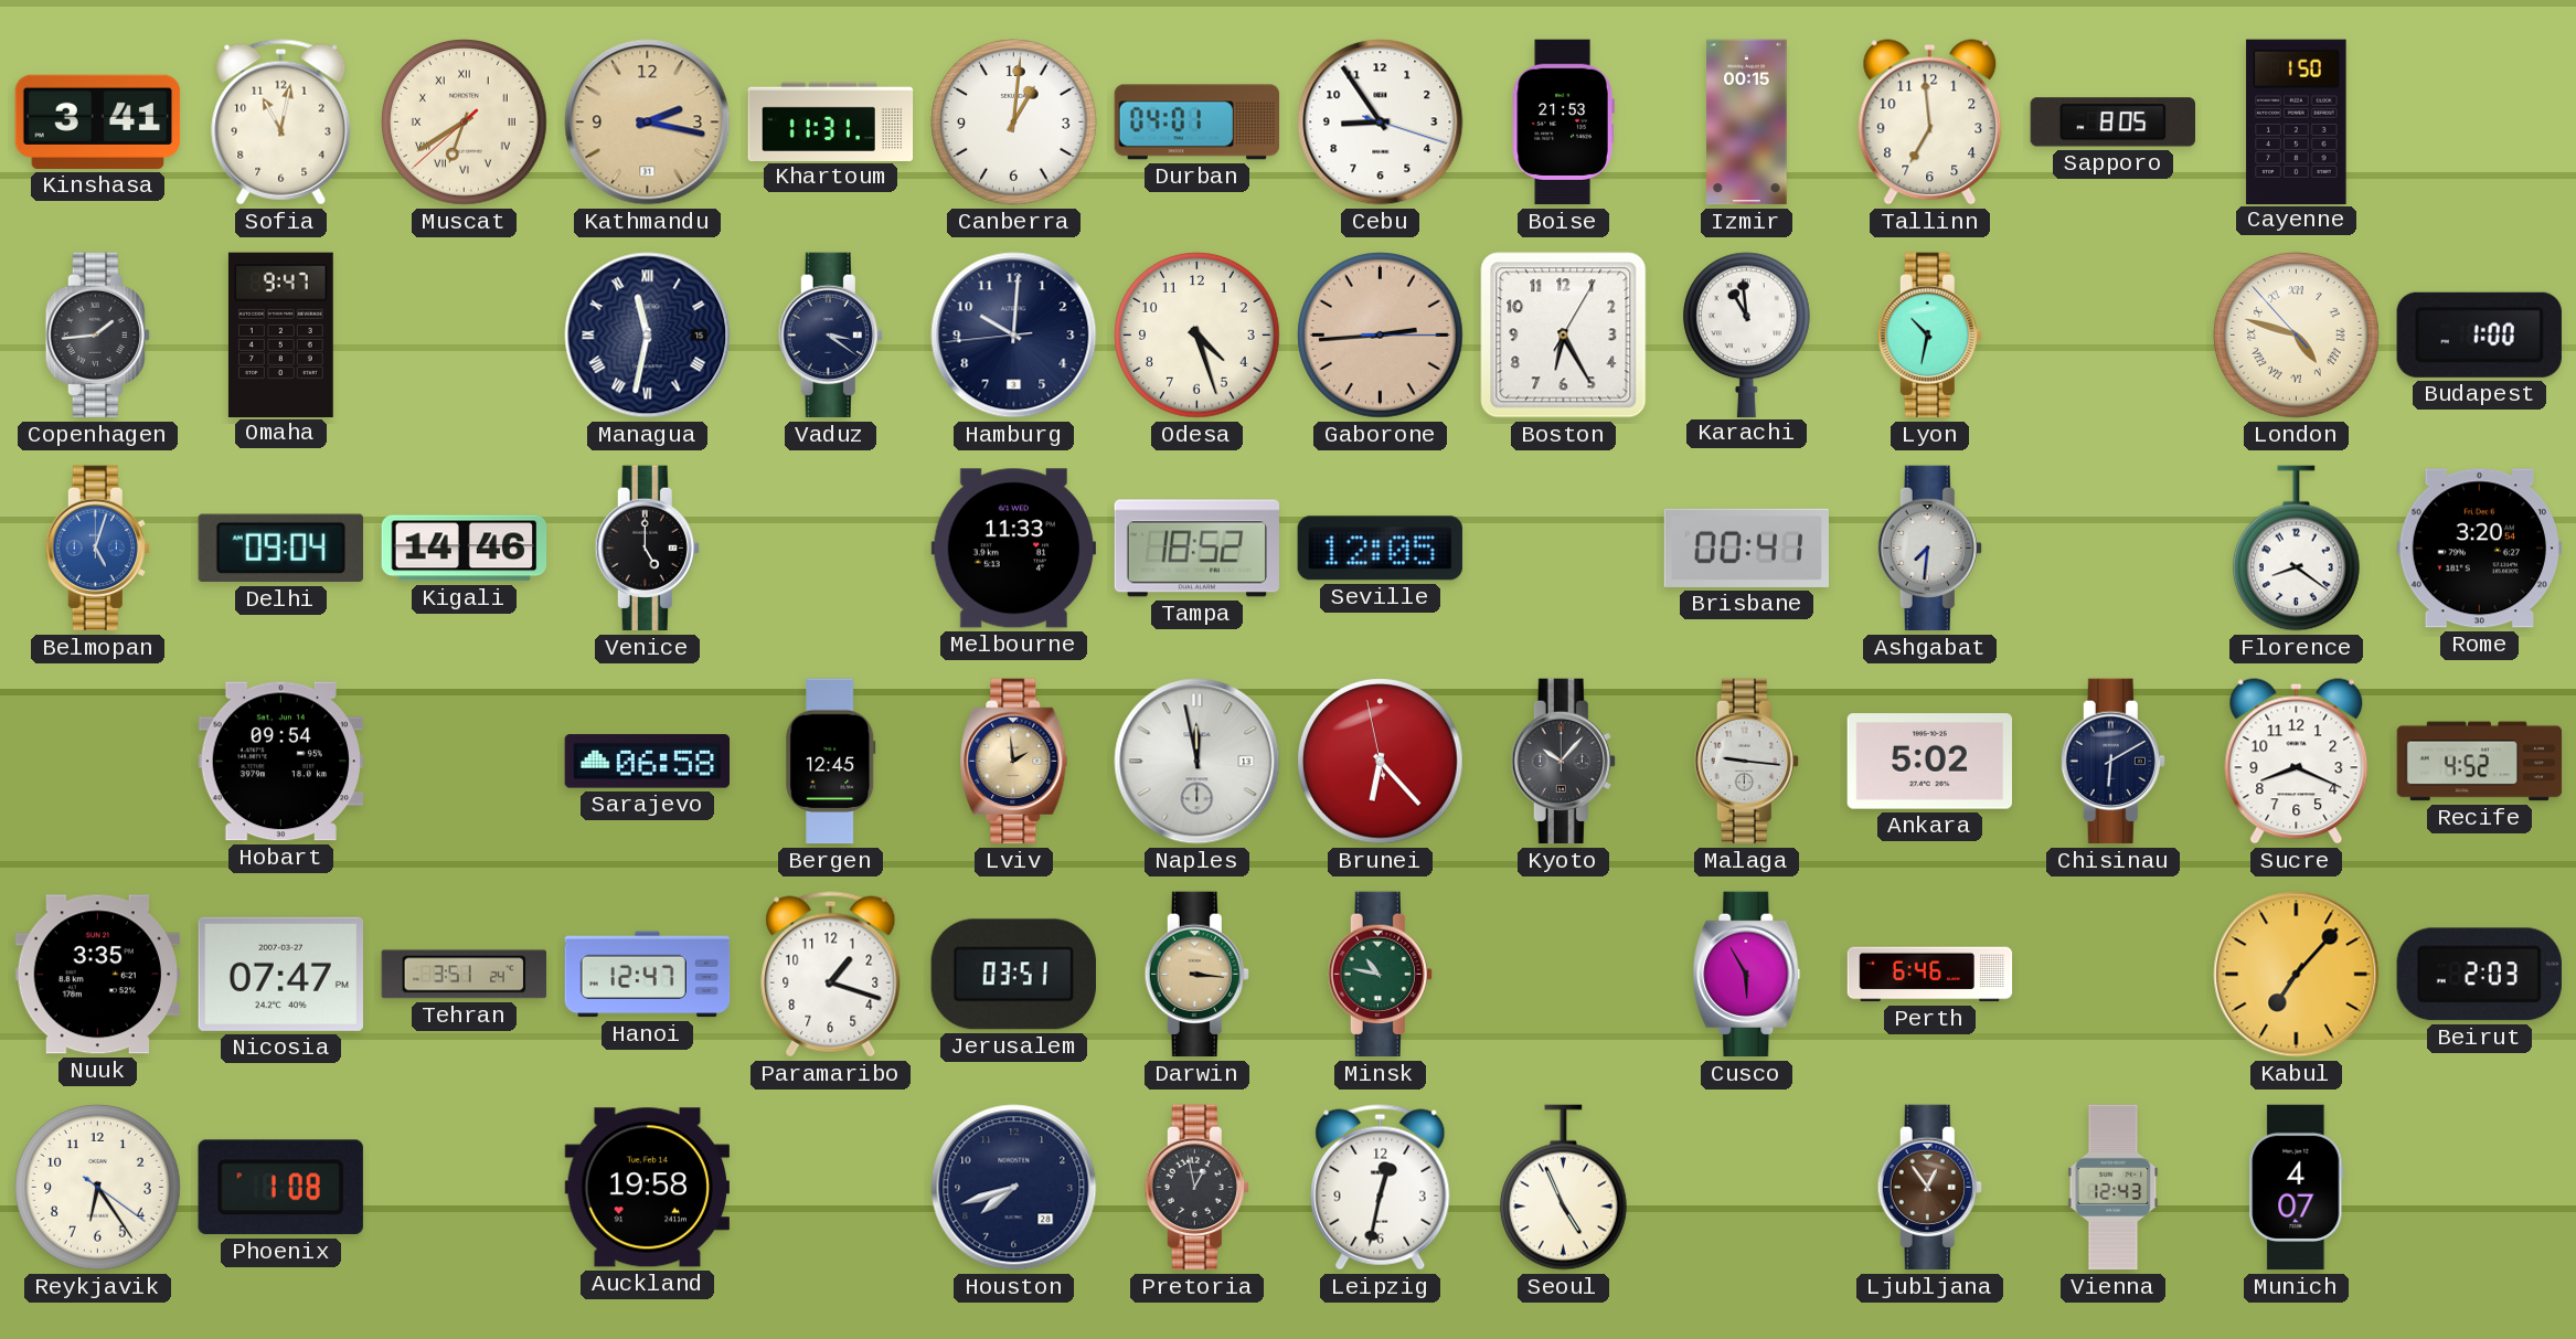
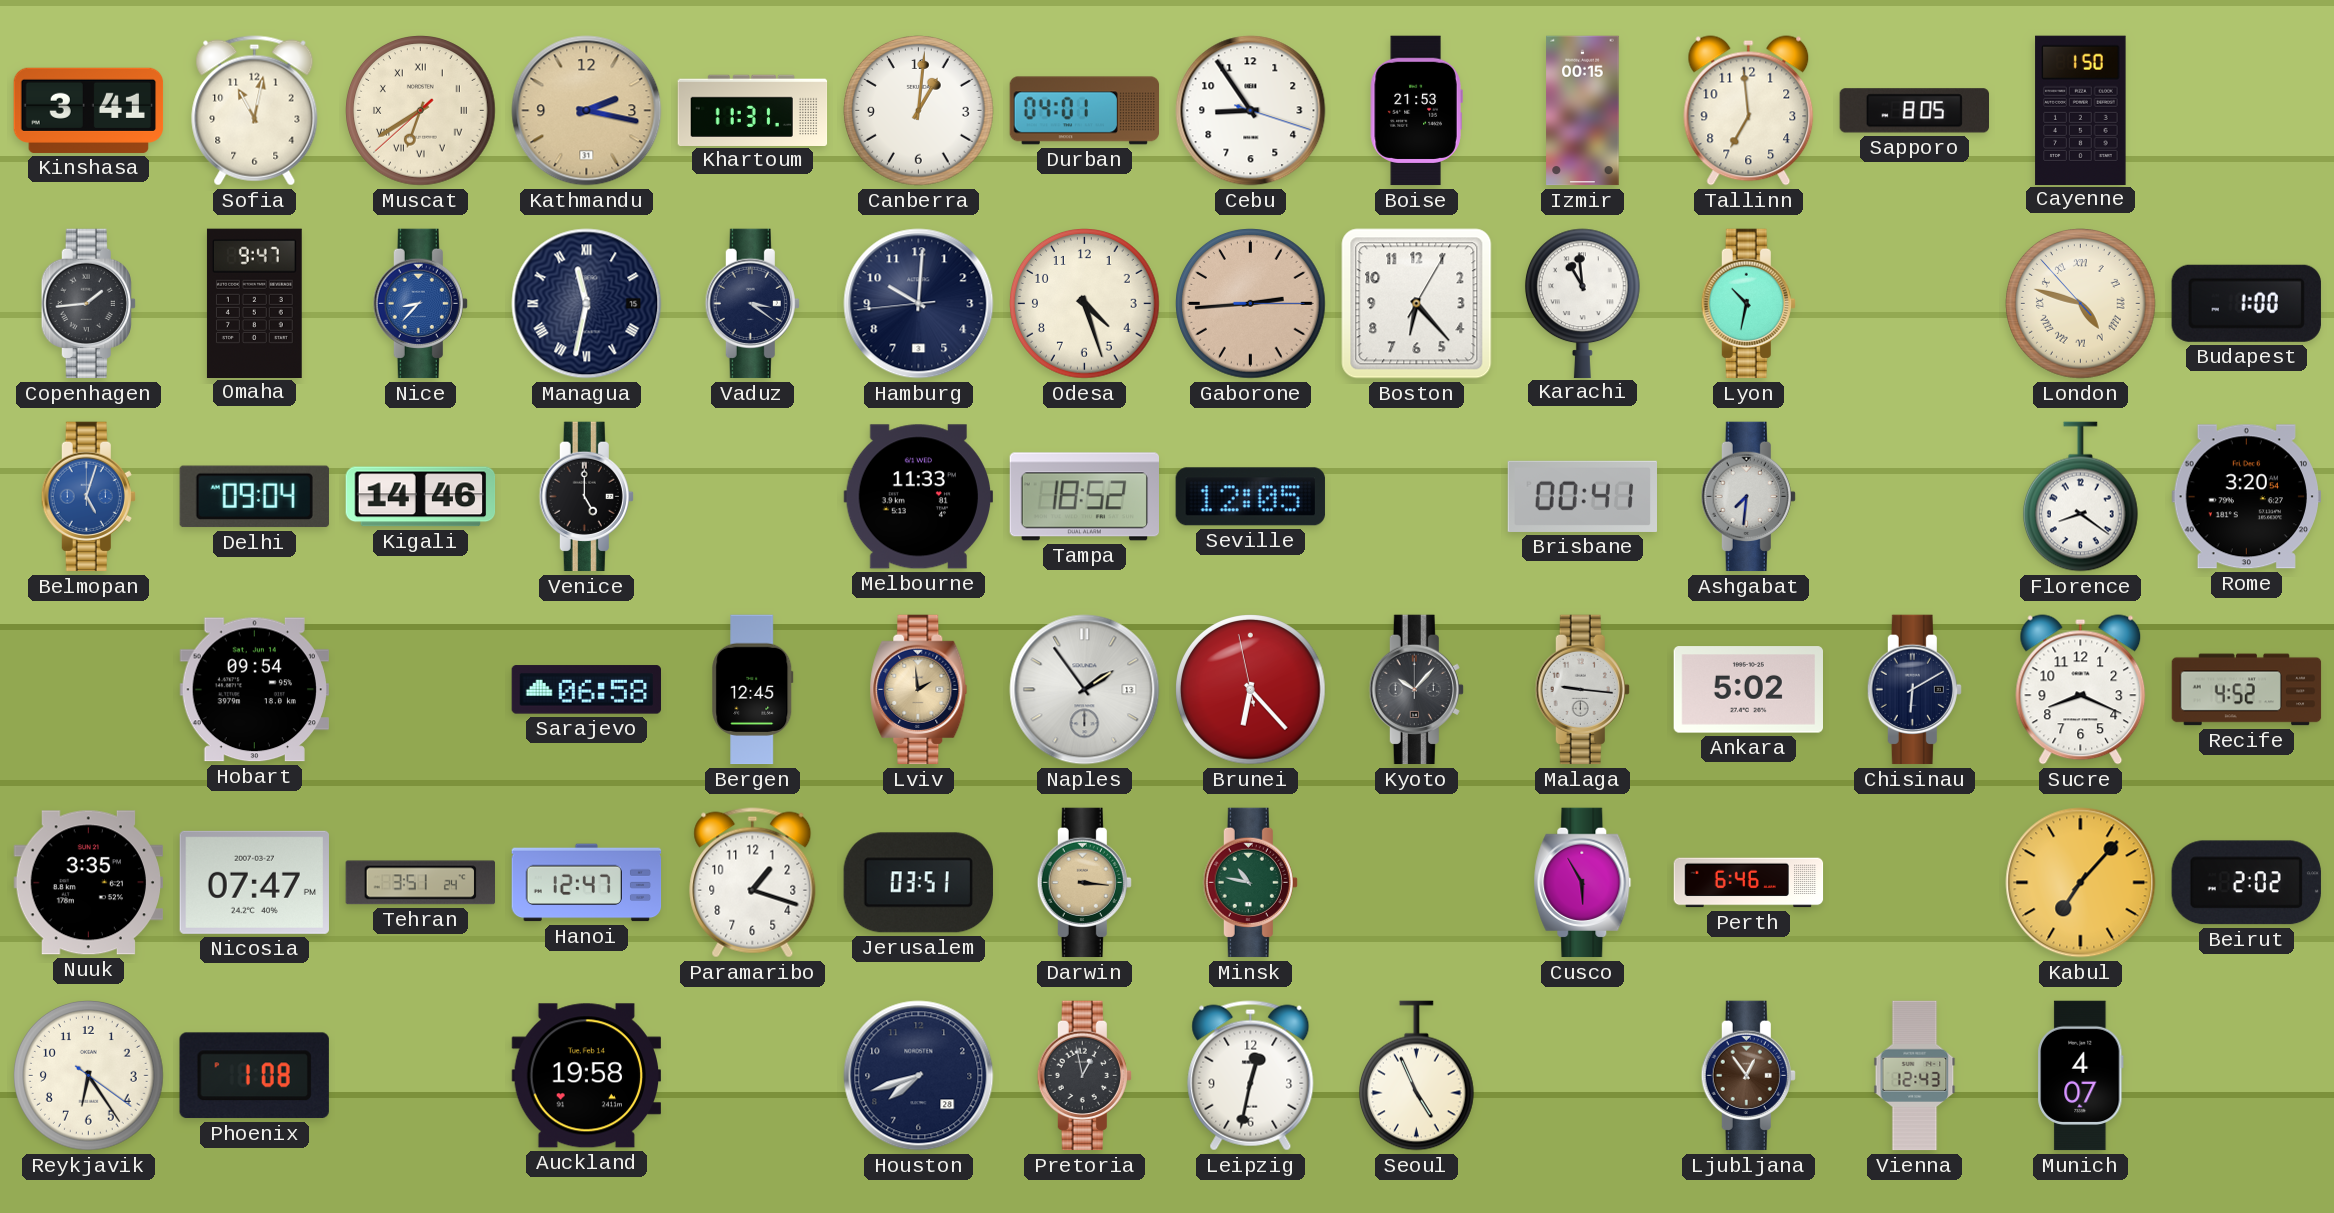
Nice: none -> 8:37
Boston: 6:25 -> 6:23
Naples: 11:58 -> 1:54
Beirut: 2:03 -> 2:02
